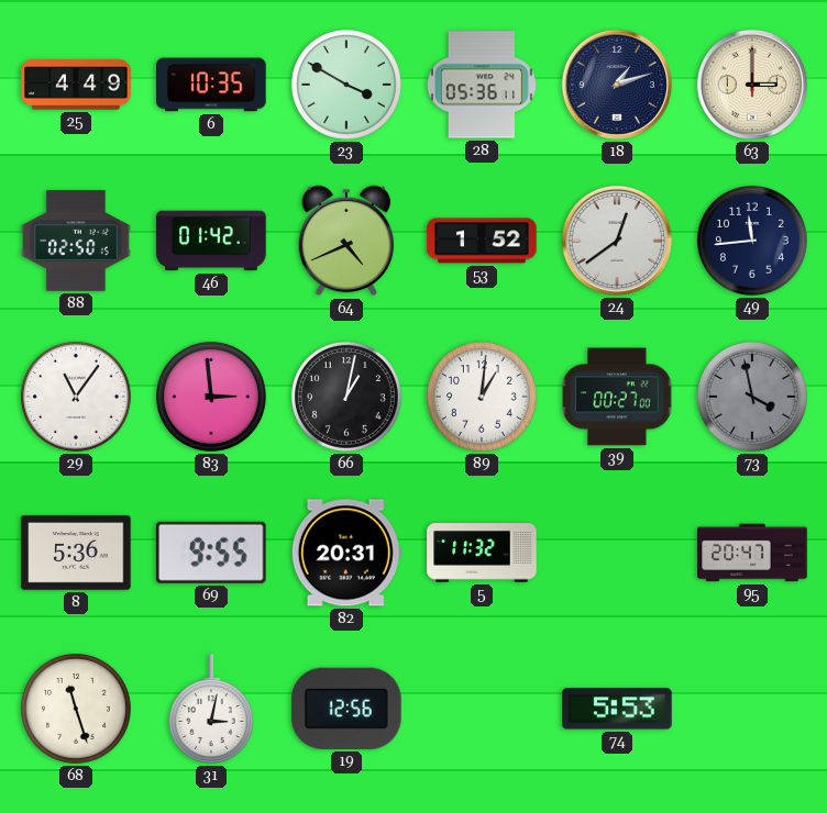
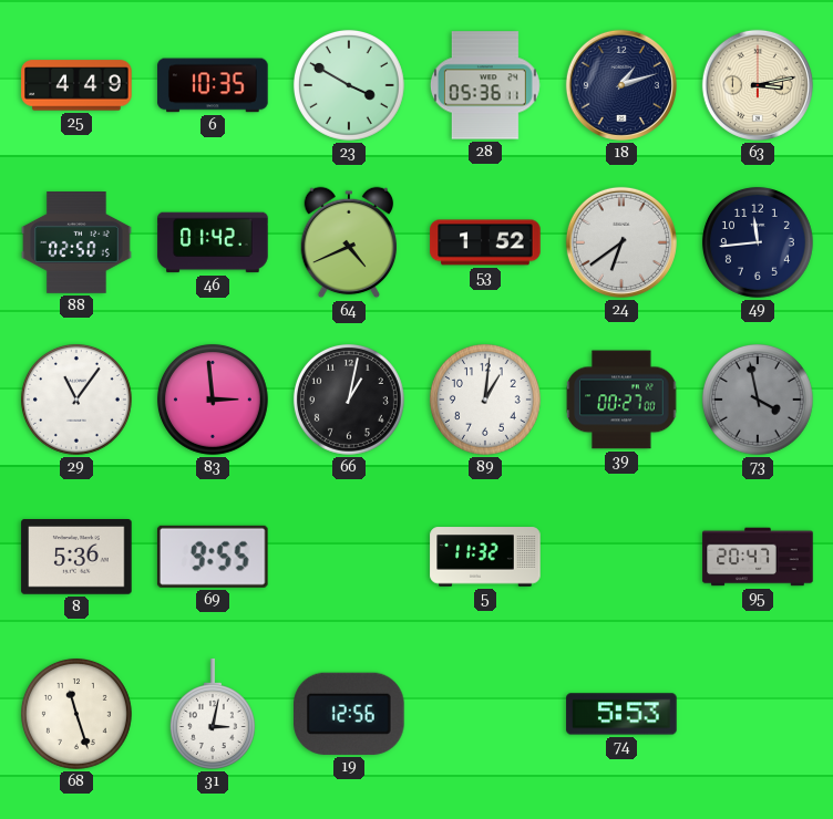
63: 3:00 -> 3:13
24: 12:39 -> 6:39
82: 20:31 -> none
